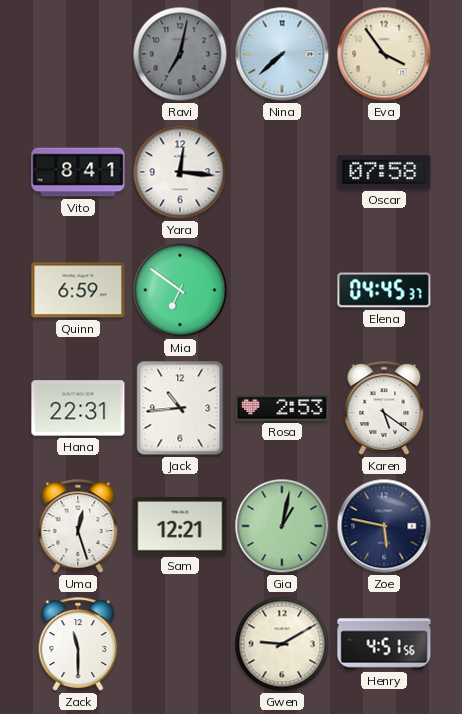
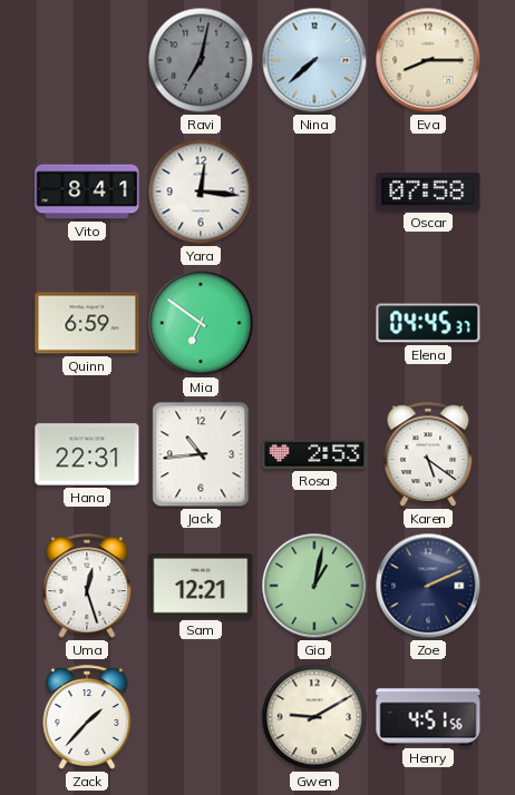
Eva: 3:54 -> 8:15
Zoe: 5:47 -> 2:11
Zack: 11:30 -> 1:37
